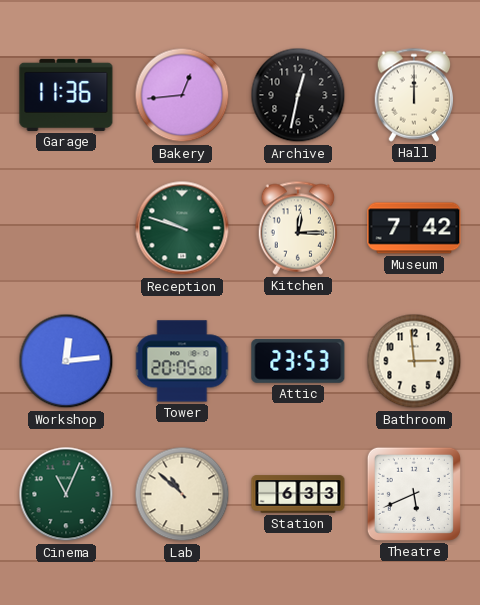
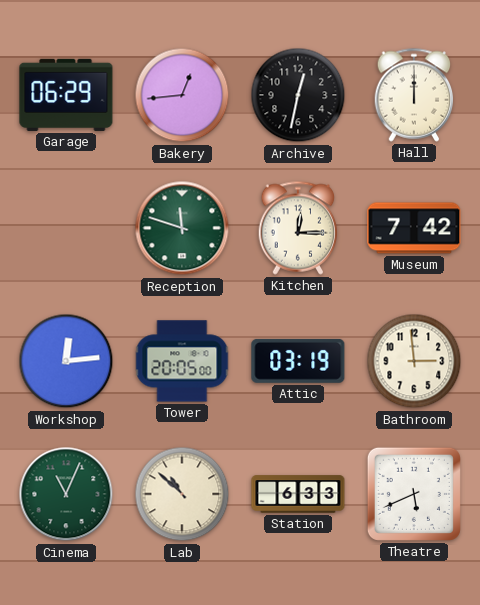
Garage: 11:36 -> 06:29
Reception: 9:48 -> 11:48
Attic: 23:53 -> 03:19
